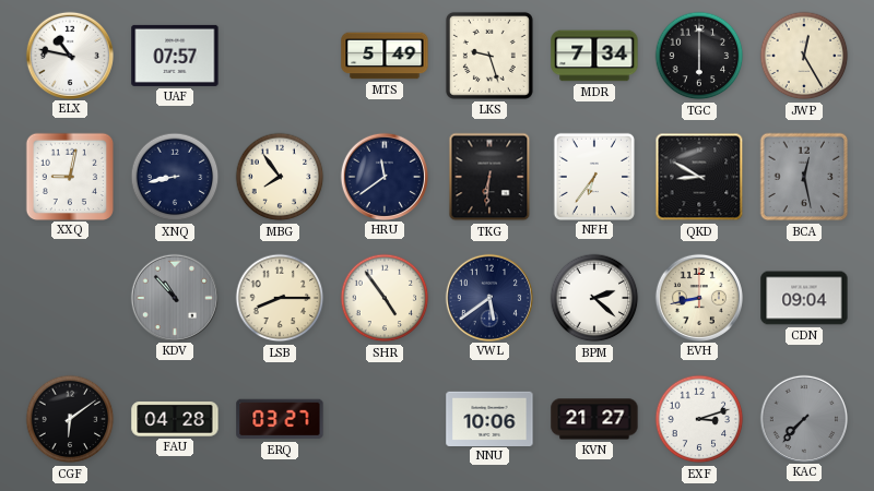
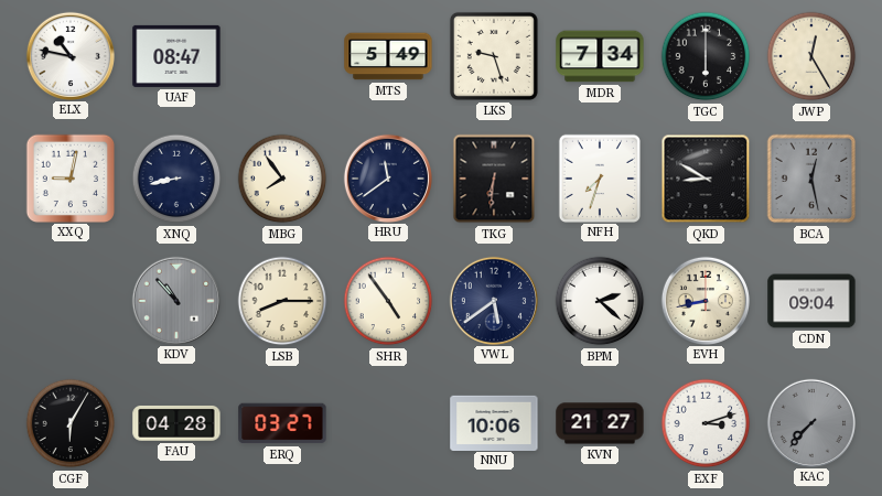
UAF: 07:57 -> 08:47
NFH: 6:36 -> 7:33
CGF: 6:09 -> 6:05
